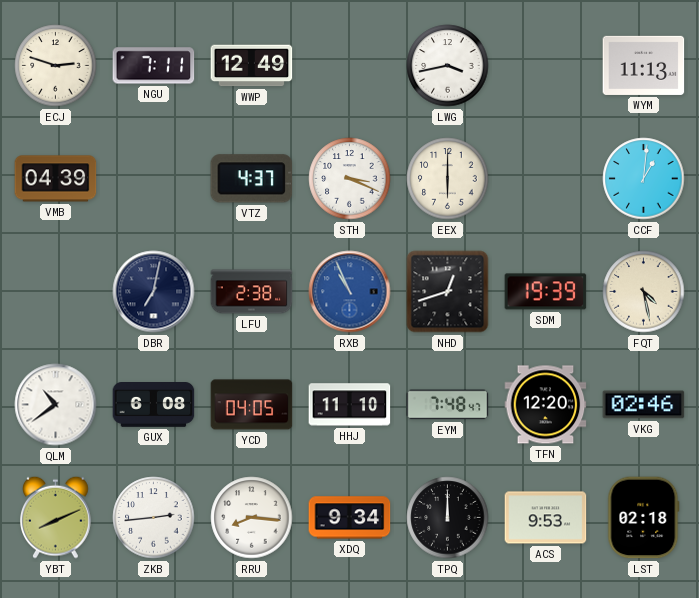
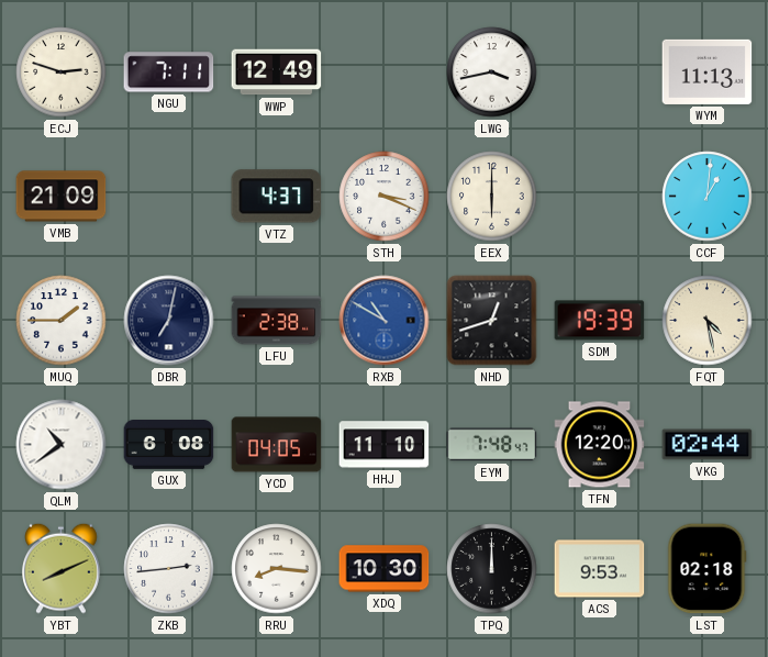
VMB: 04:39 -> 21:09
MUQ: none -> 1:45
RXB: 10:56 -> 10:50
VKG: 02:46 -> 02:44
XDQ: 9:34 -> 10:30
